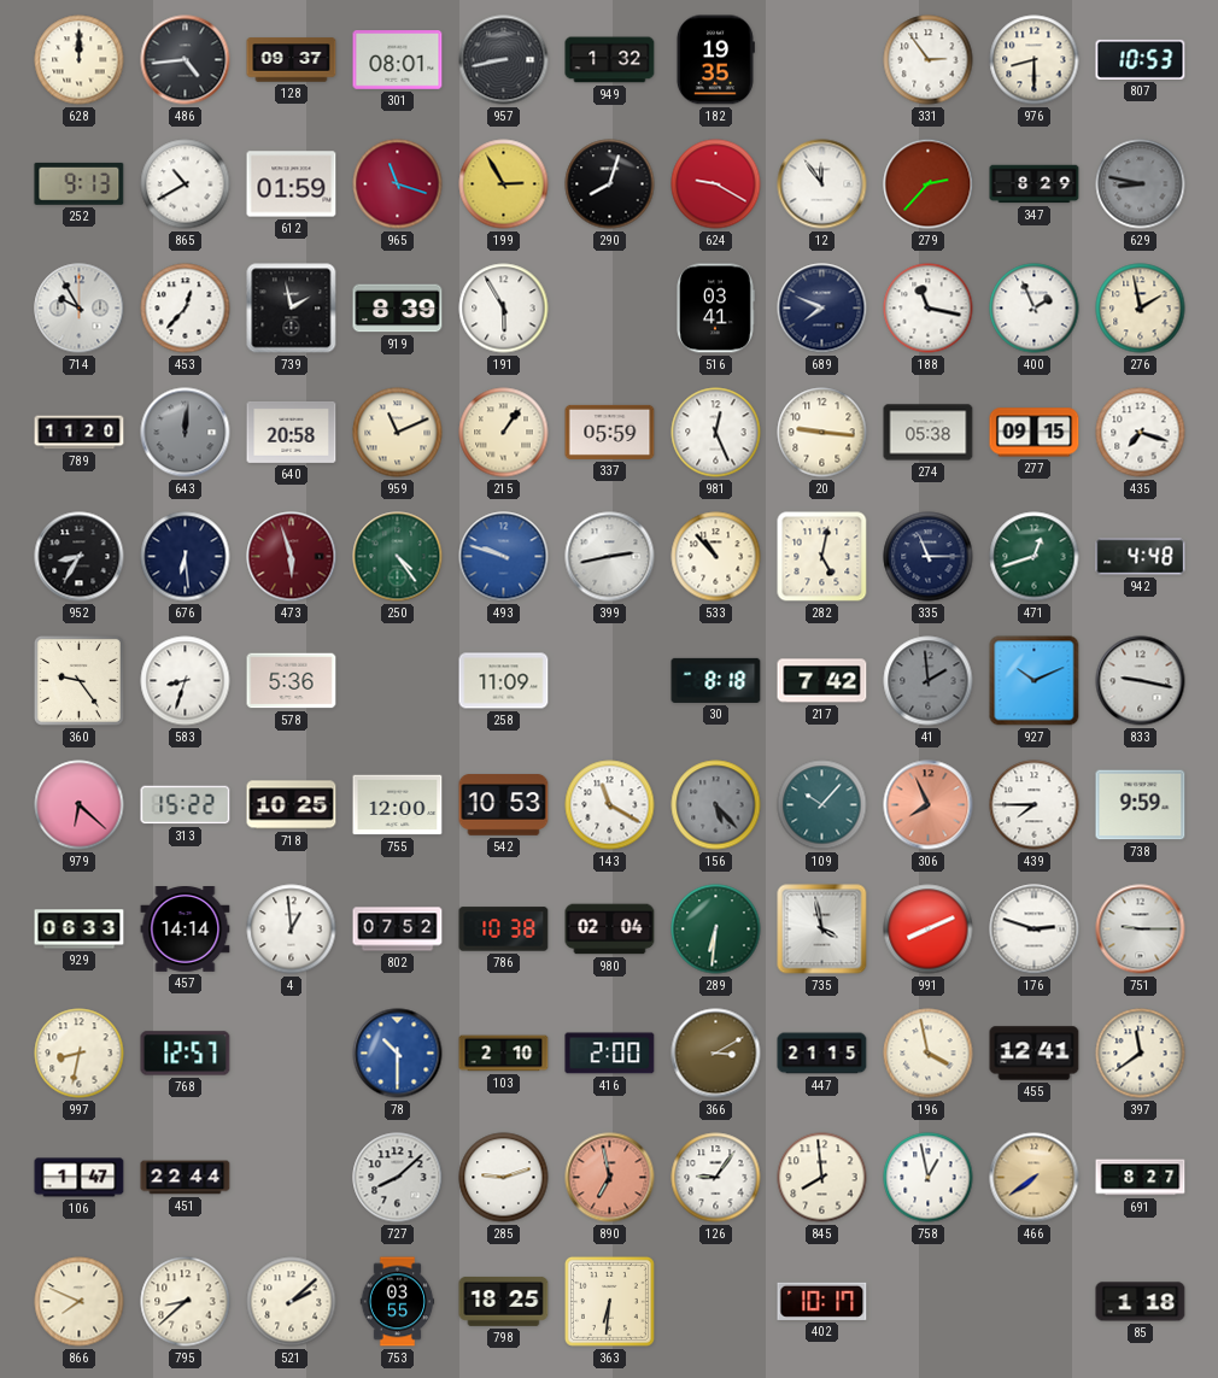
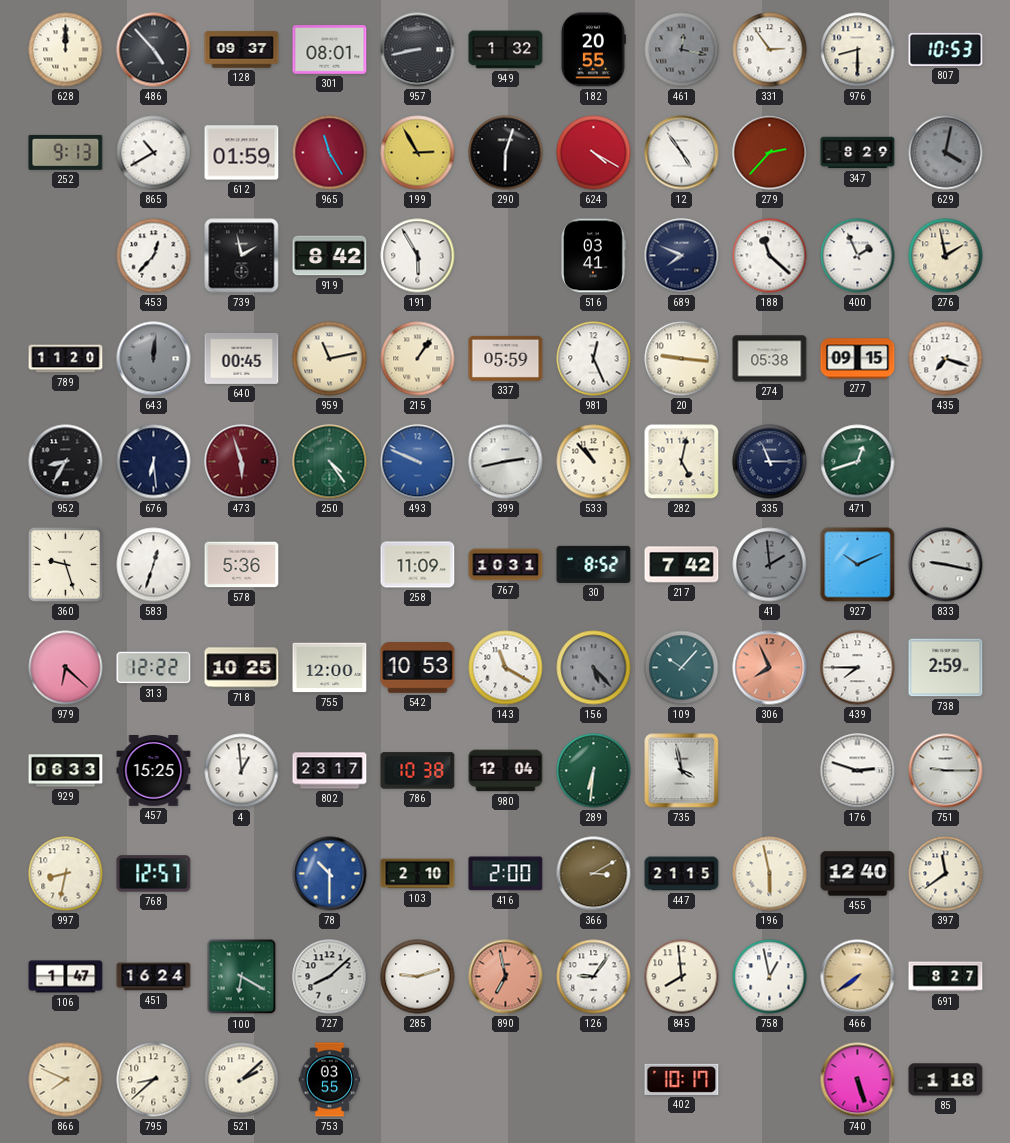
486: 4:44 -> 4:53
182: 19:35 -> 20:55
461: none -> 12:17
965: 11:18 -> 11:25
290: 8:03 -> 6:03
624: 9:20 -> 4:20
12: 11:54 -> 4:54
629: 8:47 -> 4:02
714: 9:55 -> none
919: 8:39 -> 8:42
188: 11:17 -> 11:22
640: 20:58 -> 00:45
959: 11:11 -> 11:13
493: 9:48 -> 9:49
942: 4:48 -> none
360: 9:24 -> 9:27
583: 8:33 -> 12:33
767: none -> 10:31
30: 8:18 -> 8:52
313: 15:22 -> 12:22
738: 9:59 -> 2:59
457: 14:14 -> 15:25
802: 07:52 -> 23:17
980: 02:04 -> 12:04
991: 8:11 -> none
196: 3:58 -> 5:58
455: 12:41 -> 12:40
451: 22:44 -> 16:24
100: none -> 6:20
798: 18:25 -> none
363: 6:31 -> none
740: none -> 5:27
